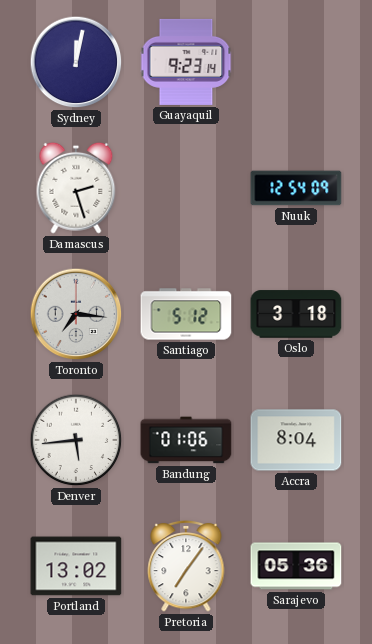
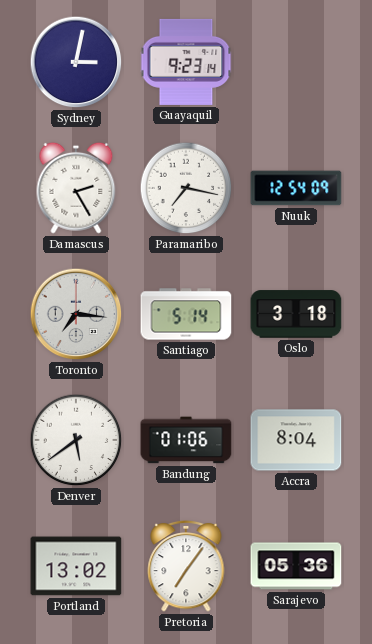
Sydney: 12:02 -> 3:02
Damascus: 2:27 -> 2:25
Paramaribo: none -> 7:17
Santiago: 5:12 -> 5:14
Denver: 5:44 -> 5:39
